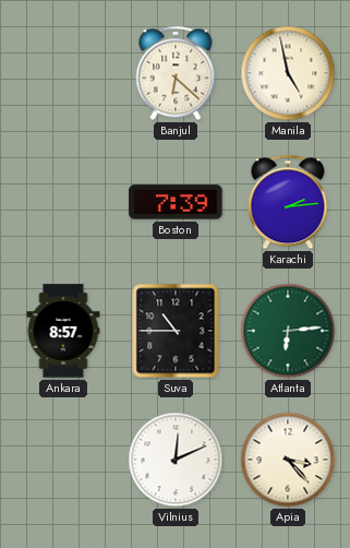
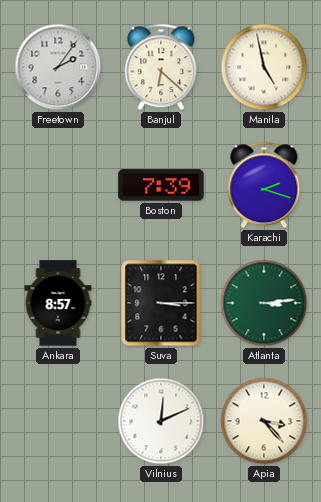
Freetown: none -> 2:06
Karachi: 2:14 -> 2:18
Suva: 10:45 -> 3:15
Atlanta: 6:14 -> 3:14
